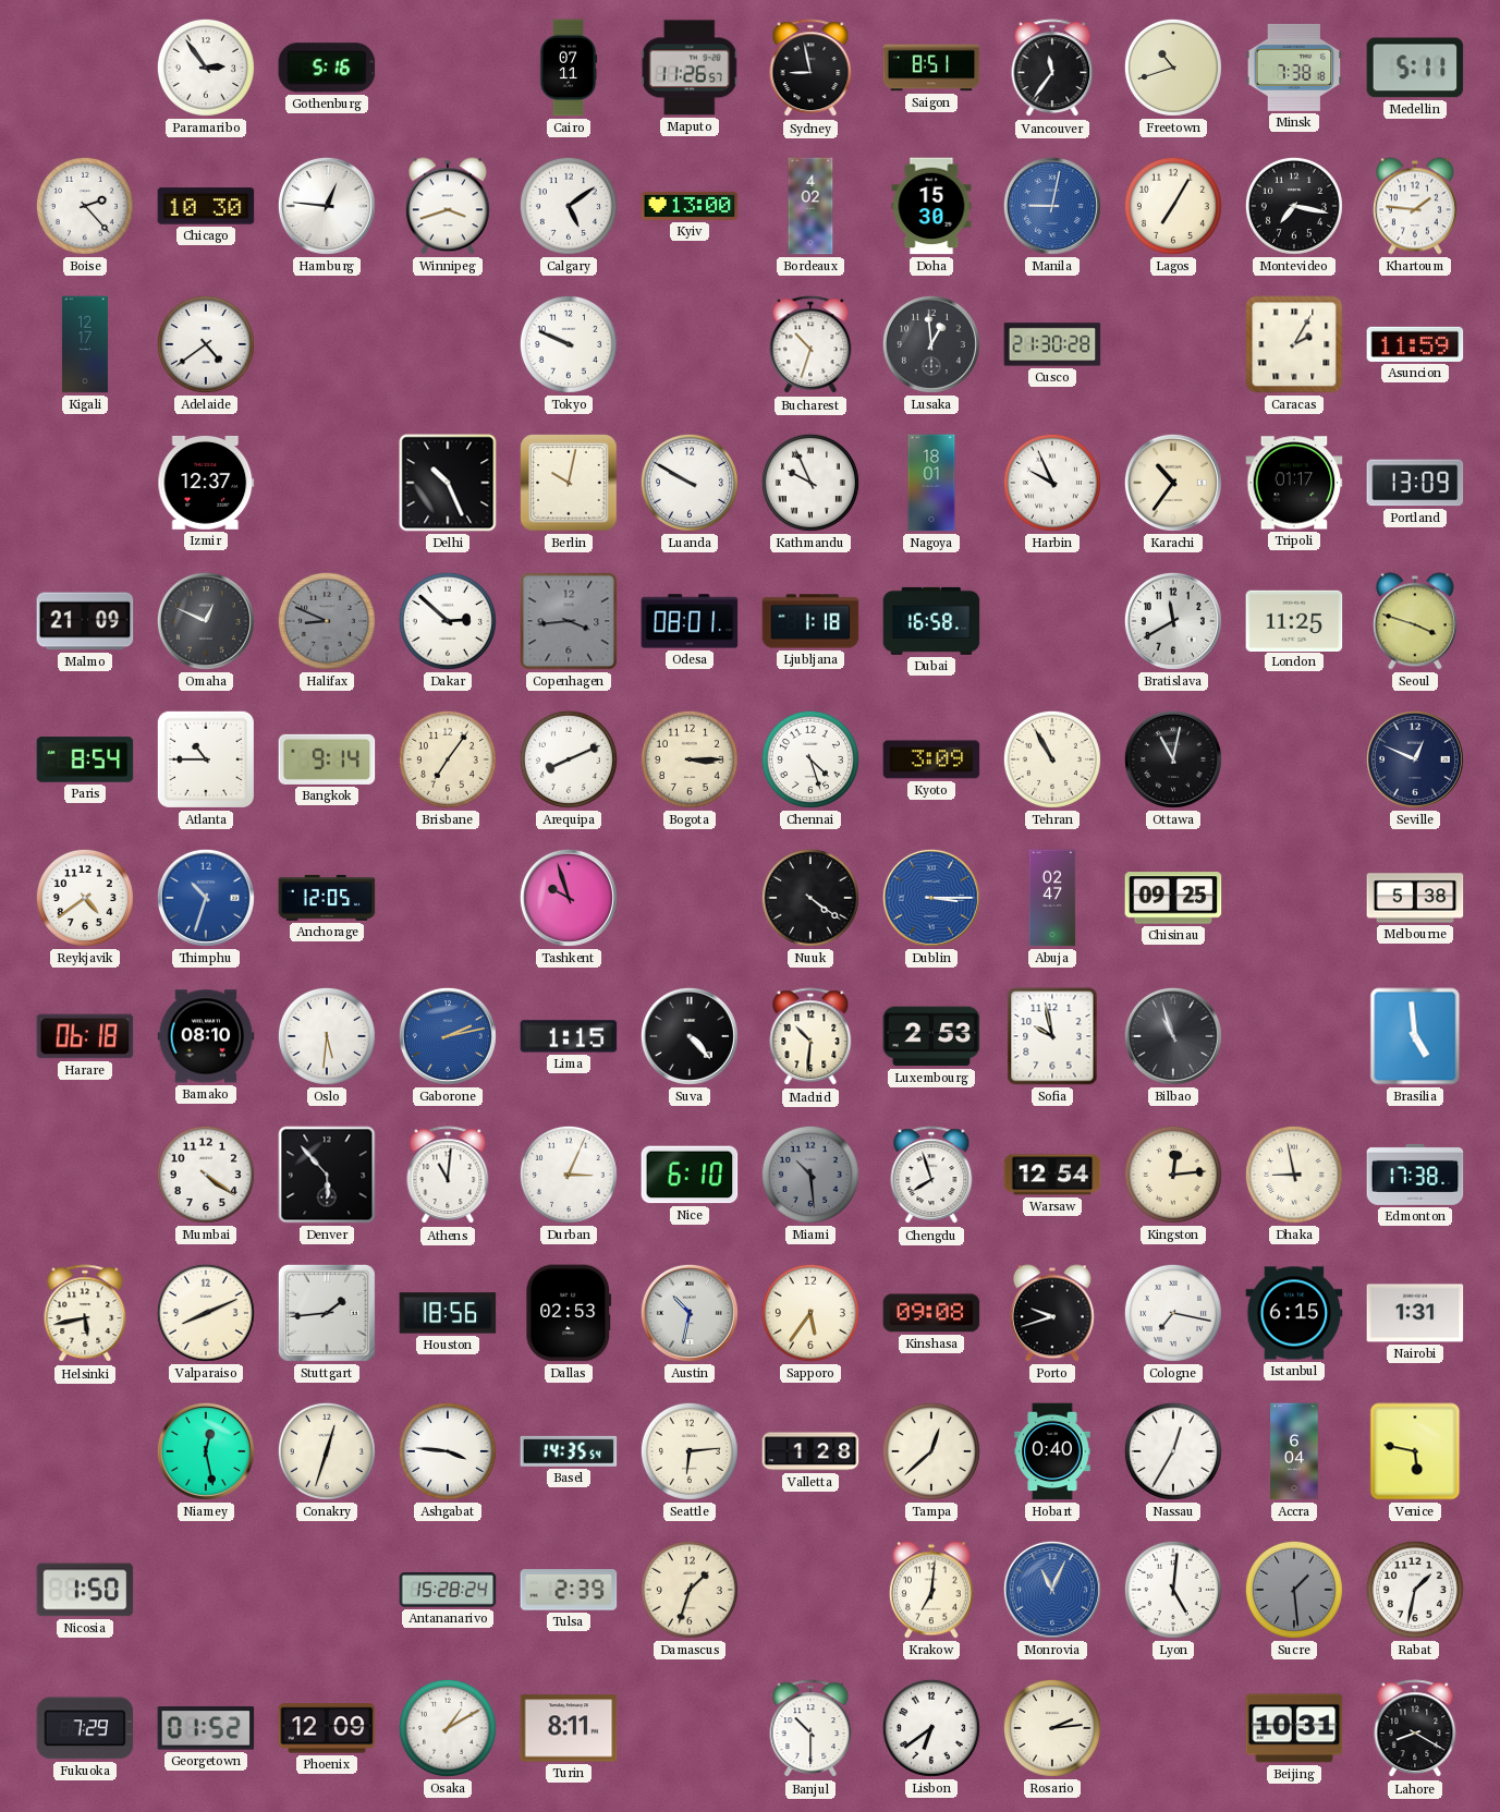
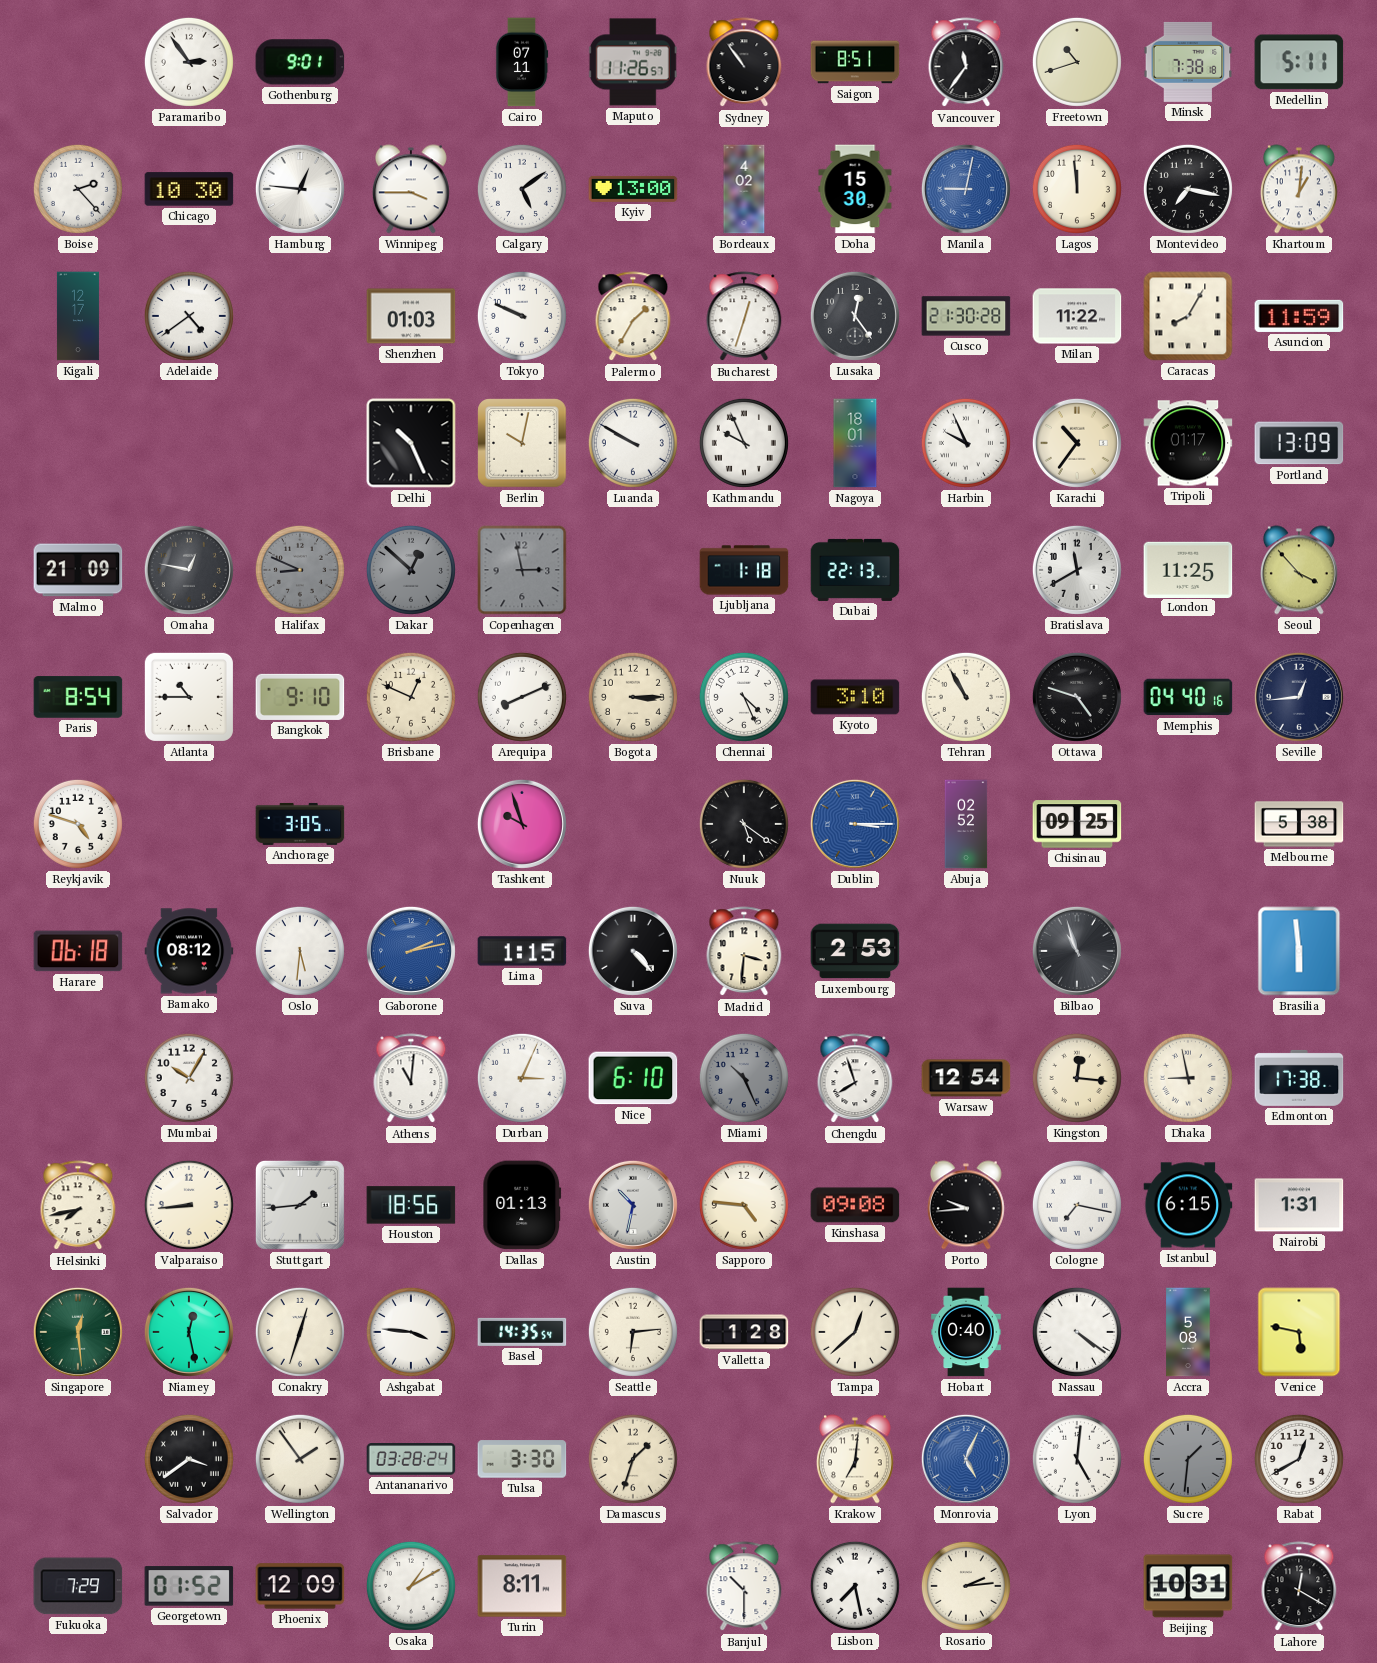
Gothenburg: 5:16 -> 9:01
Sydney: 8:58 -> 10:54
Winnipeg: 3:42 -> 3:45
Lagos: 7:05 -> 11:59
Khartoum: 1:46 -> 1:01
Shenzhen: none -> 01:03
Palermo: none -> 1:35
Bucharest: 10:33 -> 12:33
Lusaka: 12:59 -> 12:24
Milan: none -> 11:22
Caracas: 2:05 -> 8:05
Izmir: 12:37 -> none
Omaha: 12:49 -> 12:47
Dakar: 2:52 -> 12:52
Dakar dial: white -> grey
Copenhagen: 3:44 -> 2:58
Odesa: 08:01 -> none
Dubai: 16:58 -> 22:13
Seoul: 3:48 -> 3:53
Bangkok: 9:14 -> 9:10
Brisbane: 7:06 -> 12:49
Chennai: 4:27 -> 4:26
Kyoto: 3:09 -> 3:10
Ottawa: 11:02 -> 4:48
Memphis: none -> 04:40
Seville: 12:49 -> 12:44
Reykjavik: 4:39 -> 4:48
Thimphu: 10:33 -> none
Anchorage: 12:05 -> 3:05
Nuuk: 4:21 -> 5:21
Abuja: 02:47 -> 02:52
Bamako: 08:10 -> 08:12
Madrid: 10:31 -> 3:31
Sofia: 9:58 -> none
Brasilia: 4:59 -> 5:59
Mumbai: 4:21 -> 10:05
Denver: 5:53 -> none
Miami: 10:29 -> 10:26
Kingston: 12:14 -> 12:16
Helsinki: 5:43 -> 7:43
Valparaiso: 8:11 -> 8:44
Dallas: 02:53 -> 01:13
Sapporo: 5:36 -> 4:46
Porto: 9:42 -> 9:44
Singapore: none -> 12:29
Nassau: 12:35 -> 4:21
Accra: 6:04 -> 5:08
Nicosia: 1:50 -> none
Salvador: none -> 3:39
Wellington: none -> 1:54
Antananarivo: 15:28 -> 03:28
Tulsa: 2:39 -> 3:30
Monrovia: 11:04 -> 5:04
Sucre: 1:29 -> 1:31
Rabat: 1:32 -> 12:40
Lisbon: 6:39 -> 7:28
Lahore: 8:20 -> 12:20
